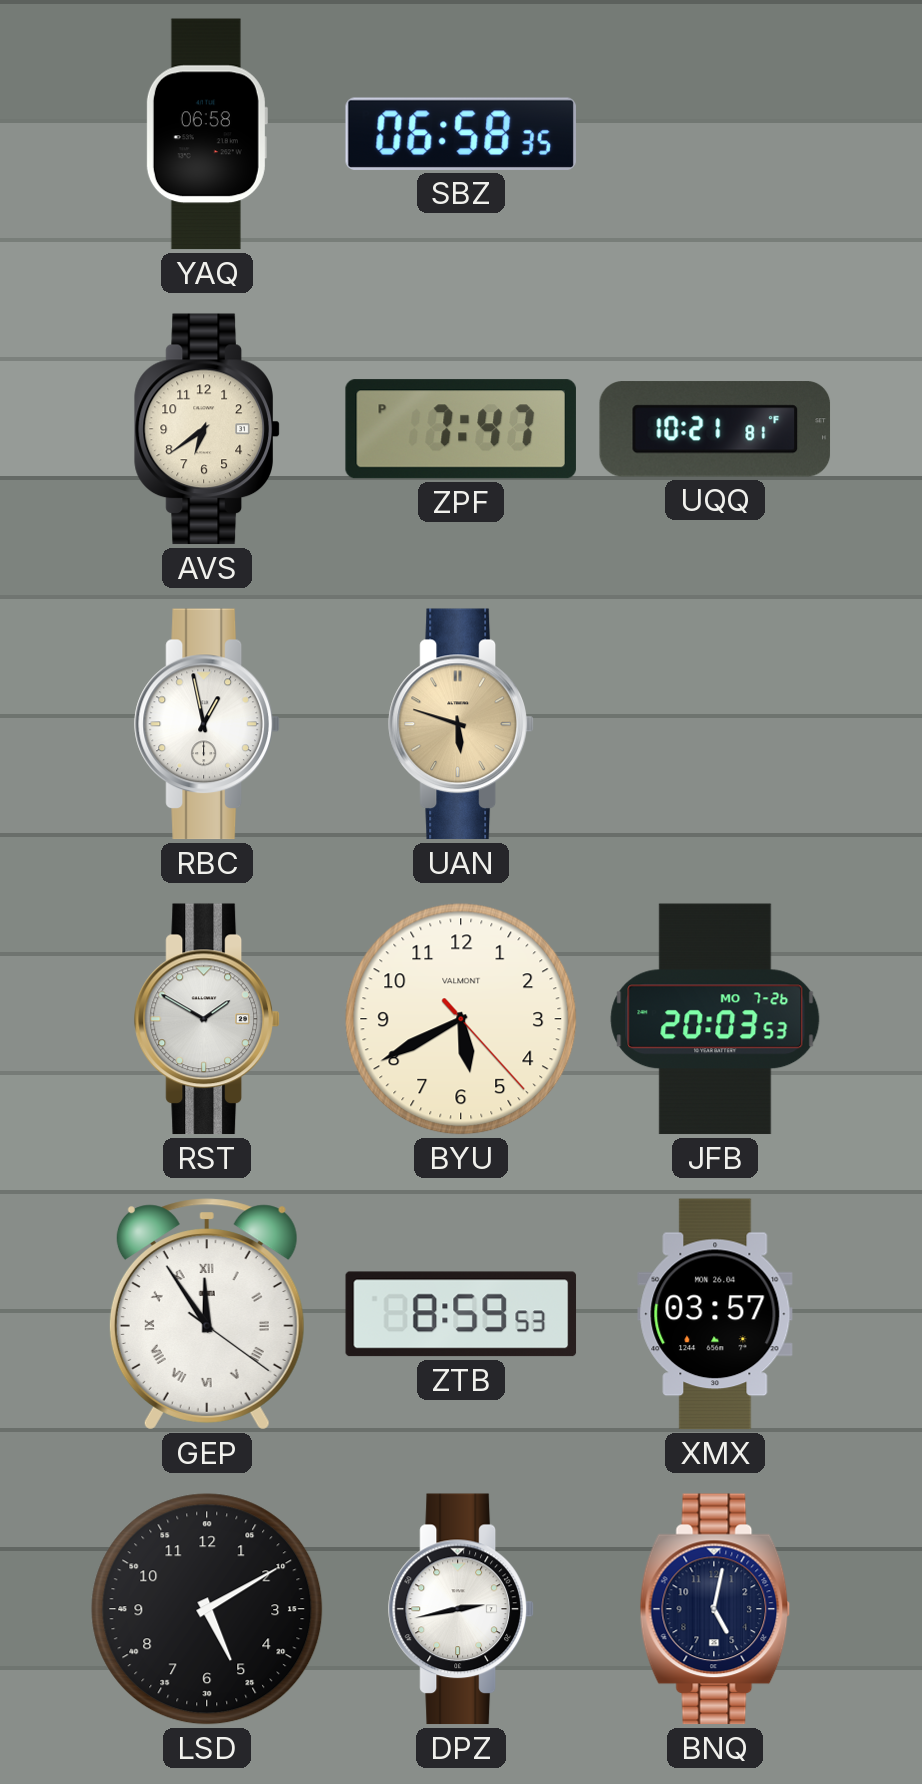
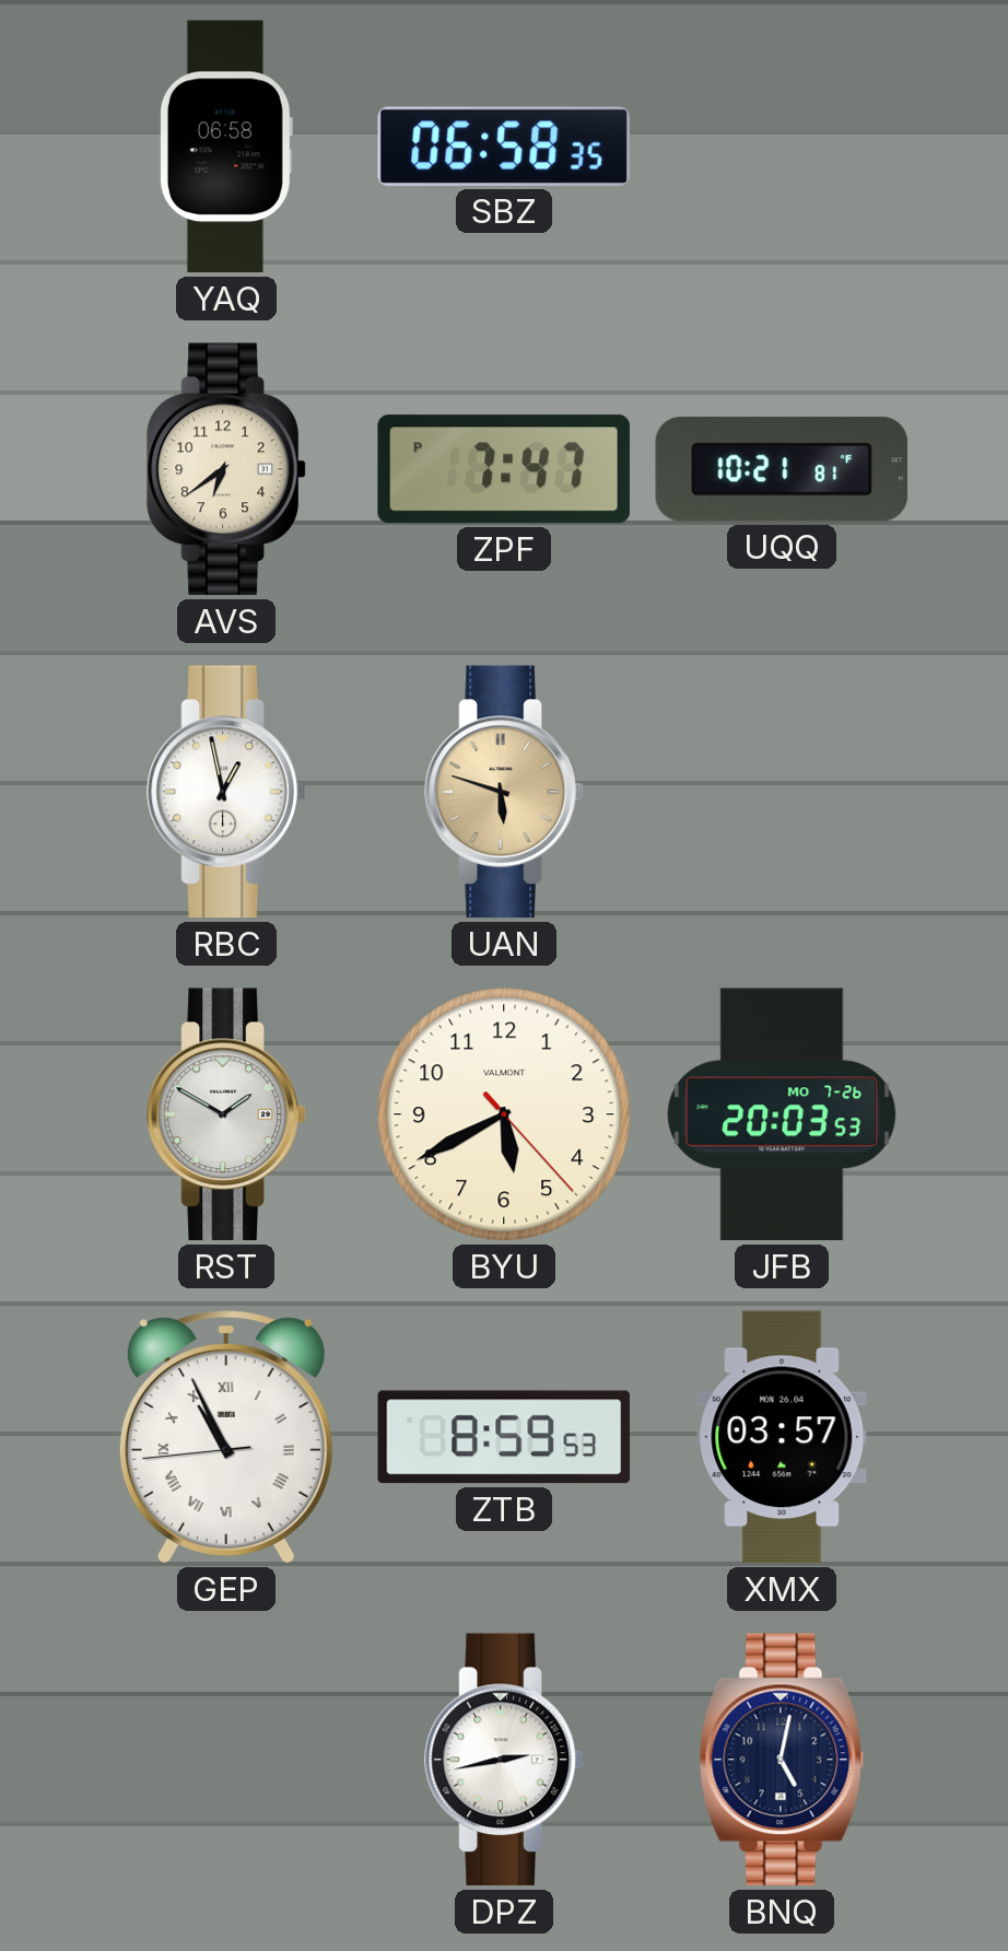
GEP: 11:54 -> 10:55
LSD: 5:10 -> none
